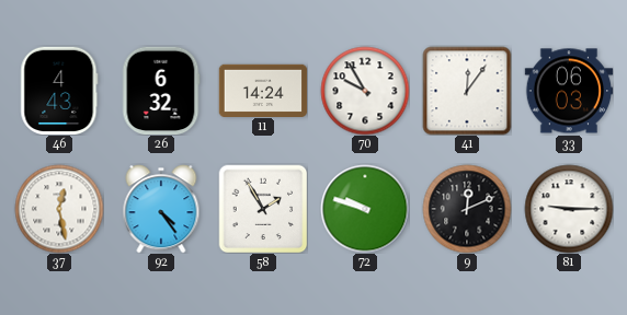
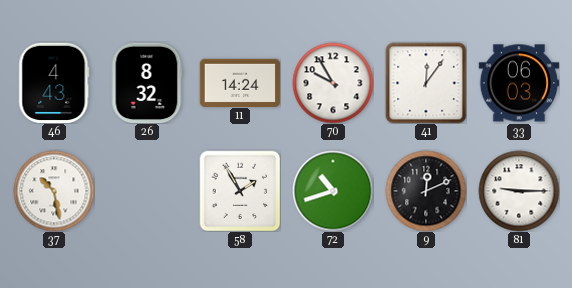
26: 6:32 -> 8:32
37: 12:28 -> 10:28
92: 4:24 -> none
72: 9:48 -> 10:42
